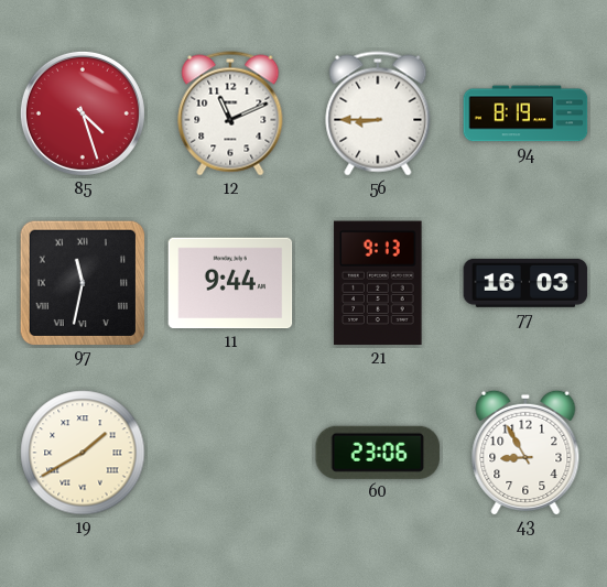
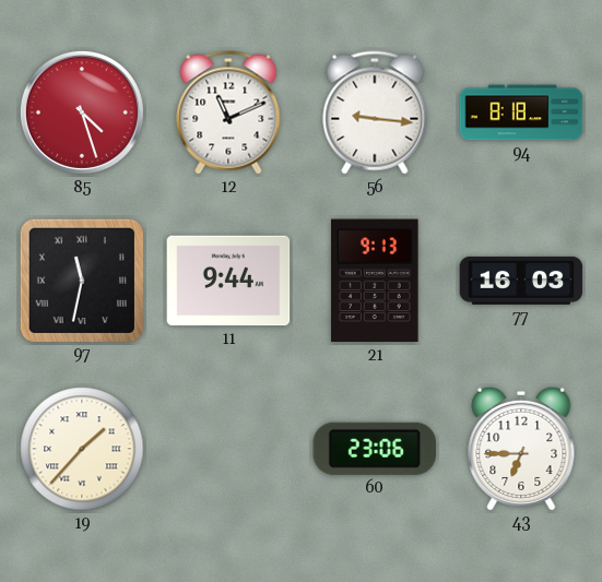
56: 8:45 -> 9:16
94: 8:19 -> 8:18
19: 1:40 -> 1:37
43: 8:55 -> 6:45
